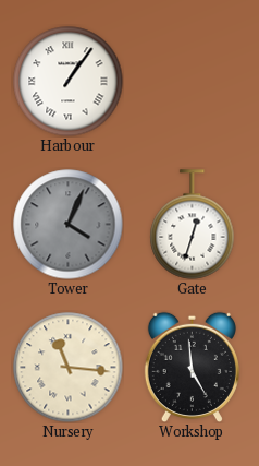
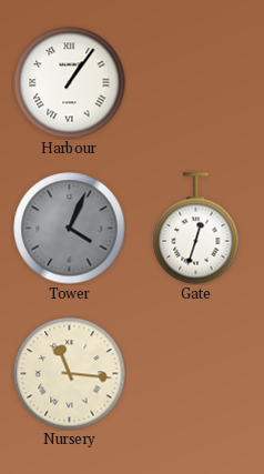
Workshop: 4:59 -> none
